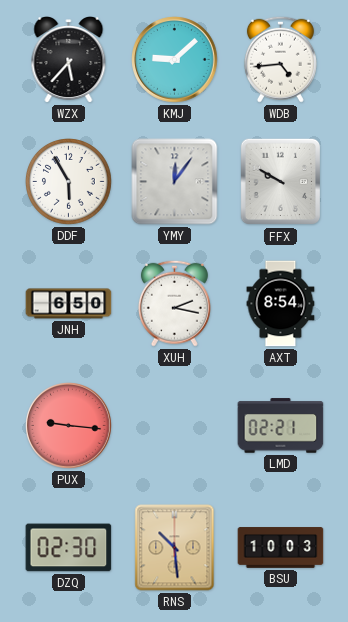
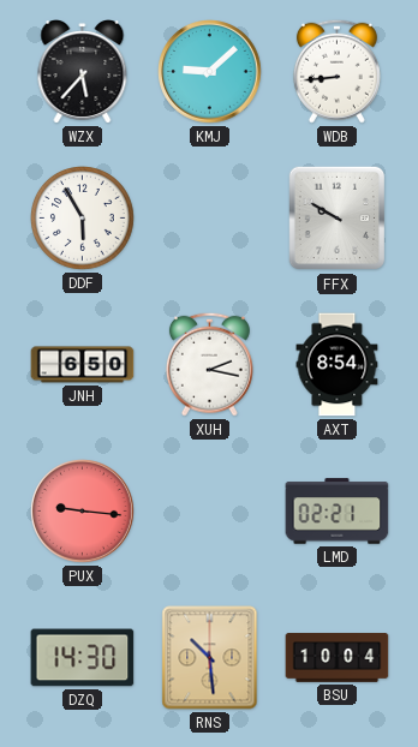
WDB: 4:44 -> 8:44
YMY: 12:06 -> none
DZQ: 02:30 -> 14:30
BSU: 10:03 -> 10:04
